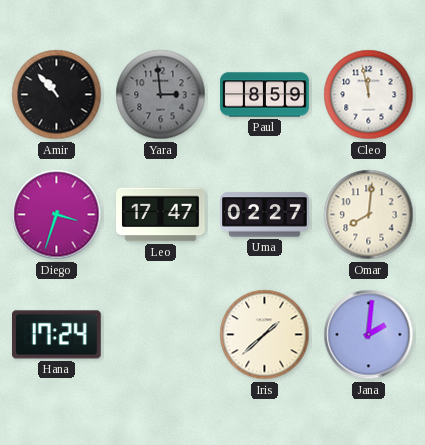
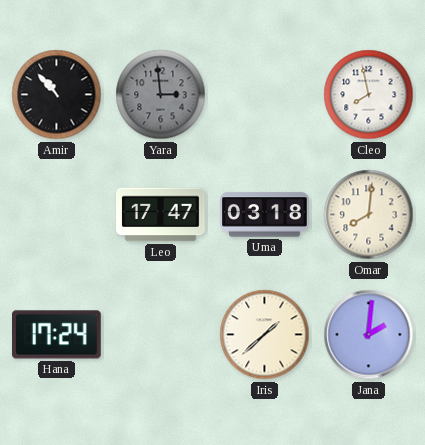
Paul: 8:59 -> none
Cleo: 11:58 -> 7:58
Diego: 3:33 -> none
Uma: 02:27 -> 03:18
